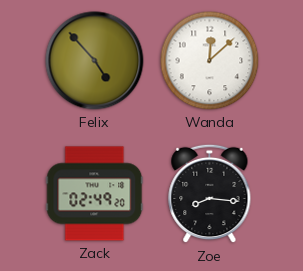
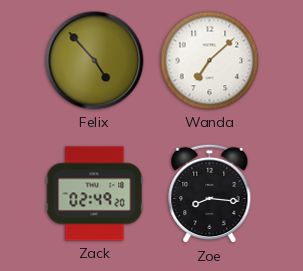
Wanda: 12:08 -> 7:08
